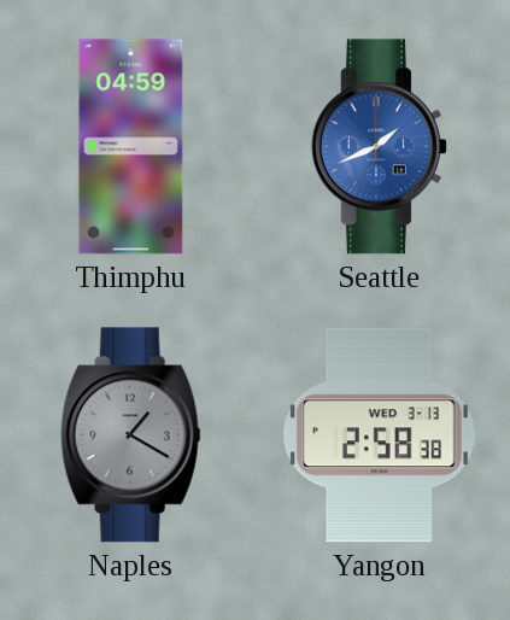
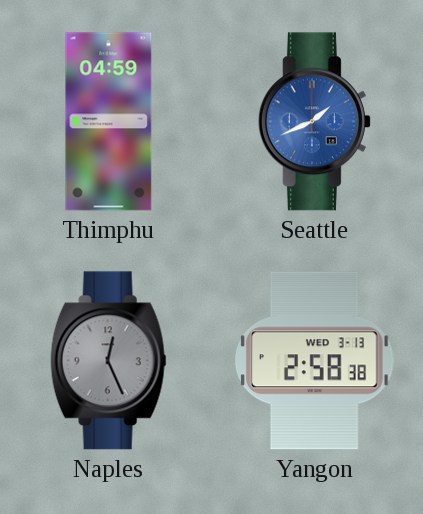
Naples: 1:20 -> 12:26
